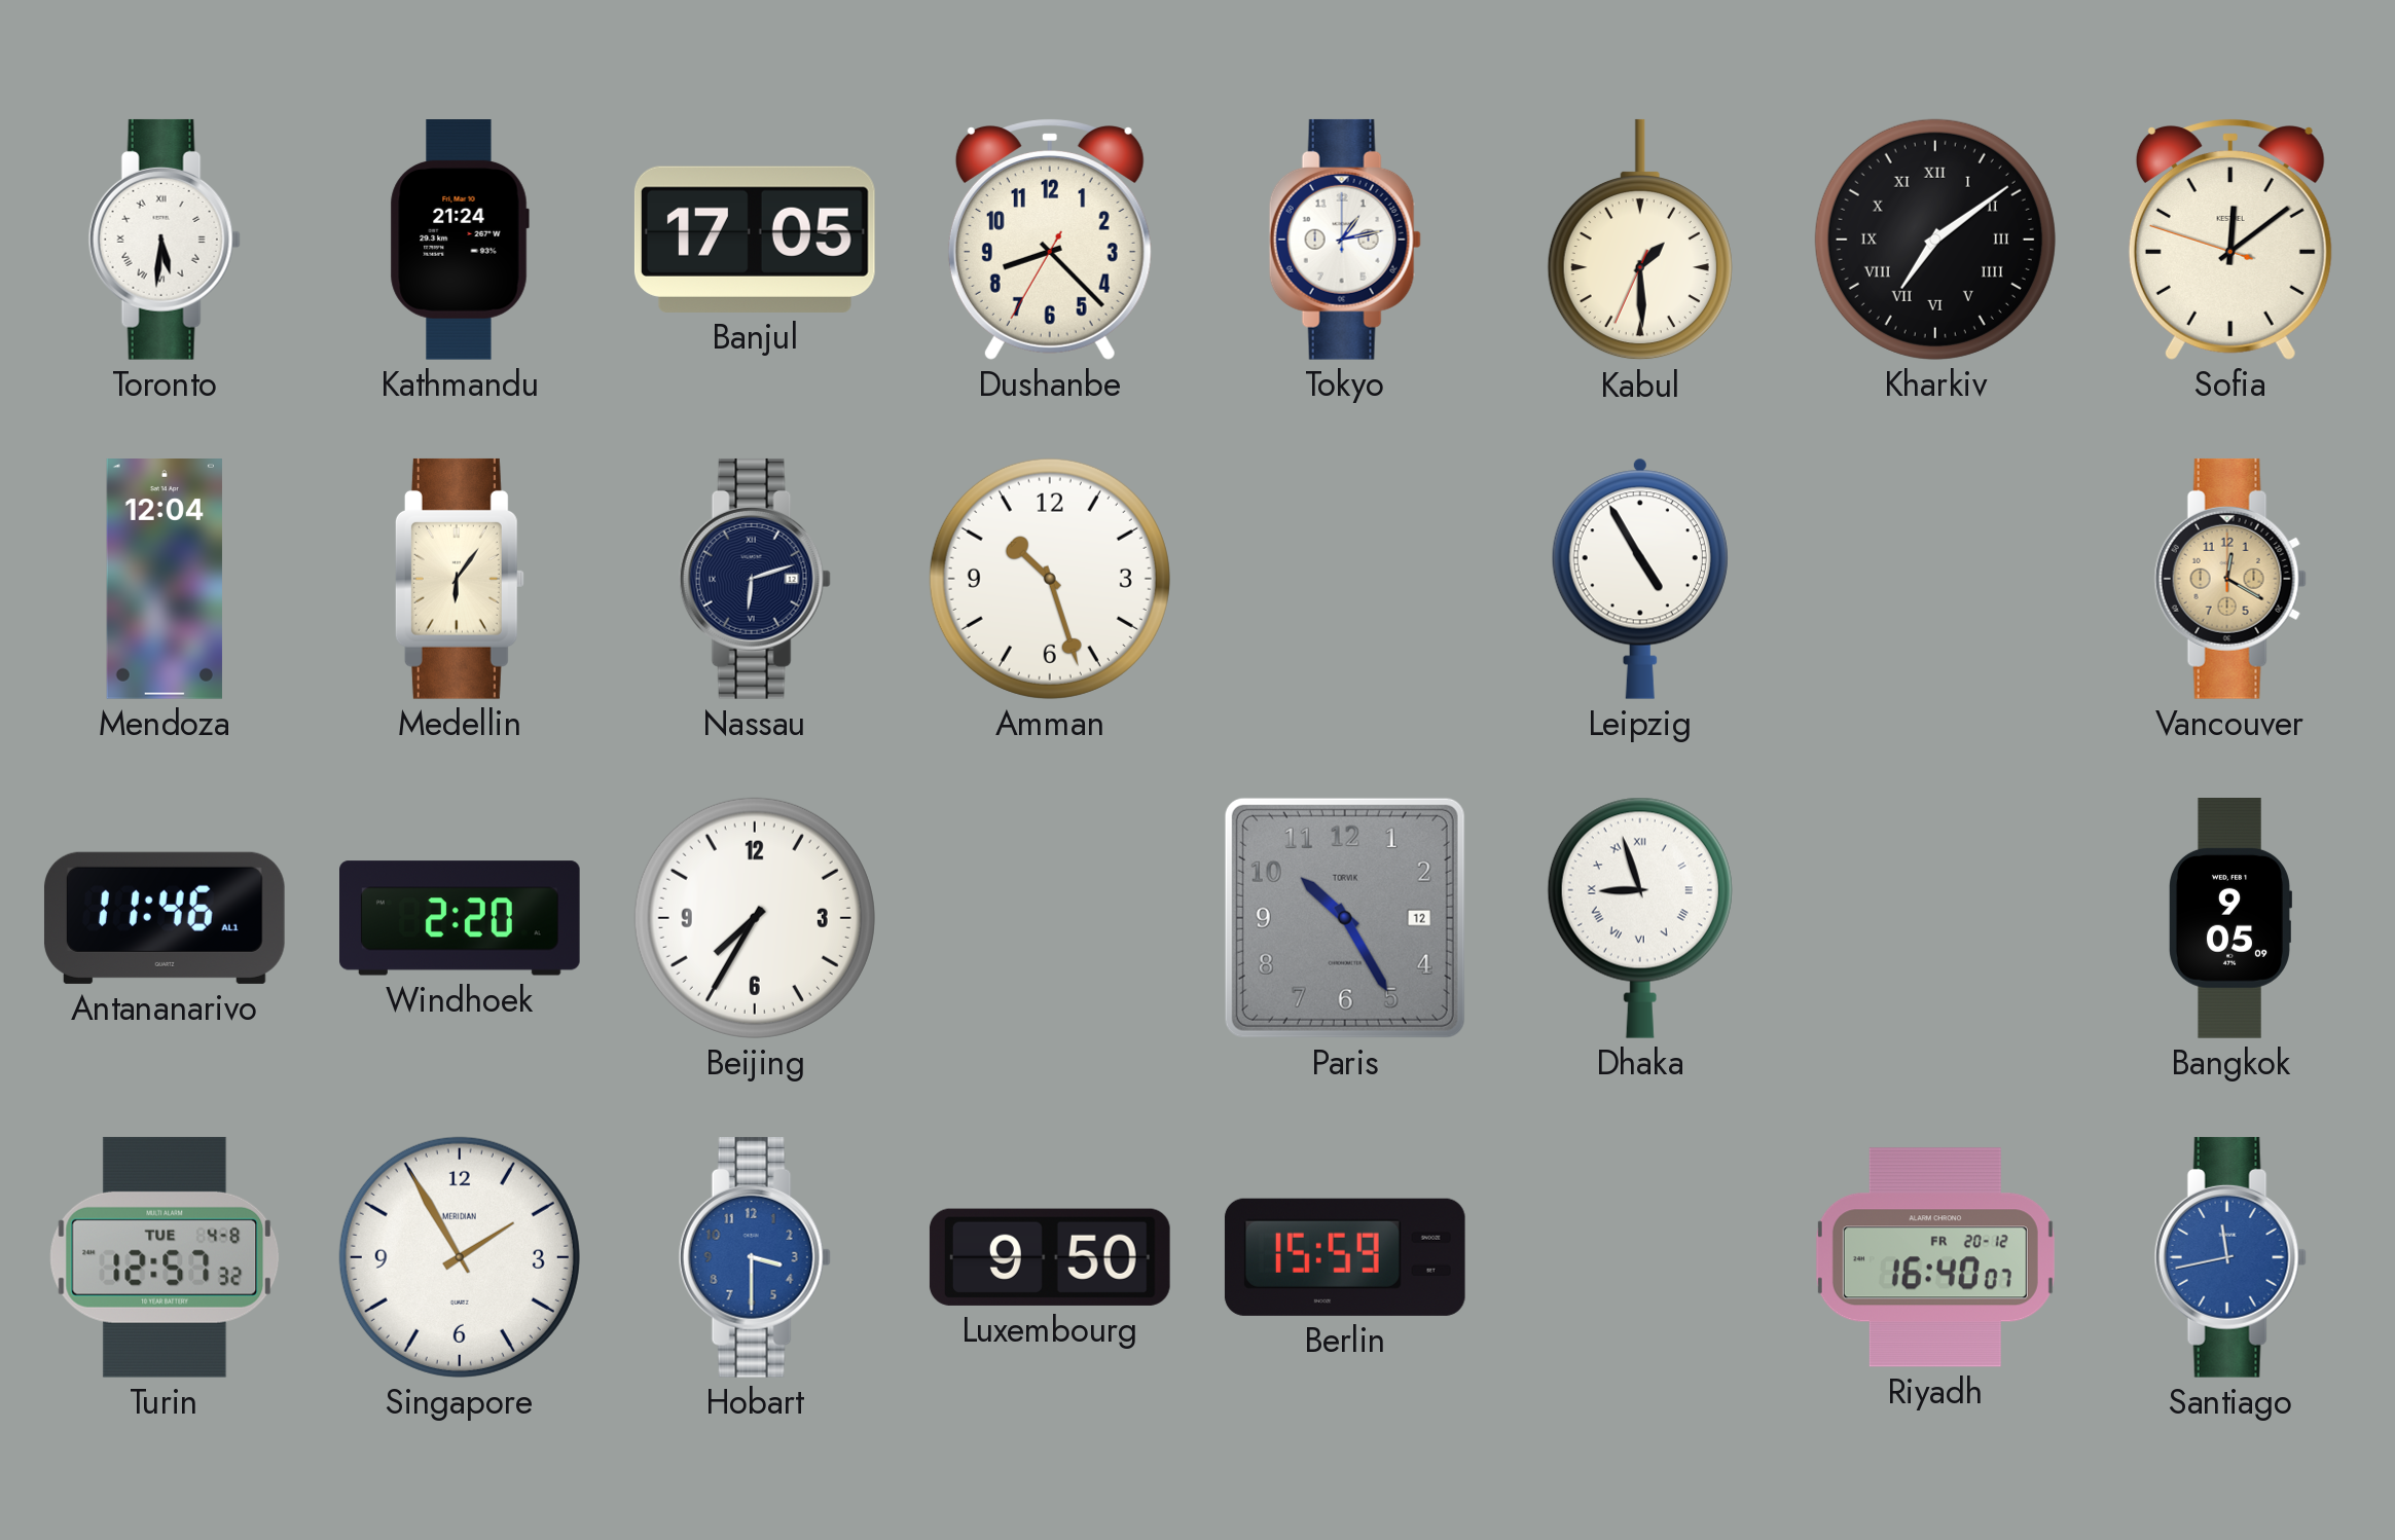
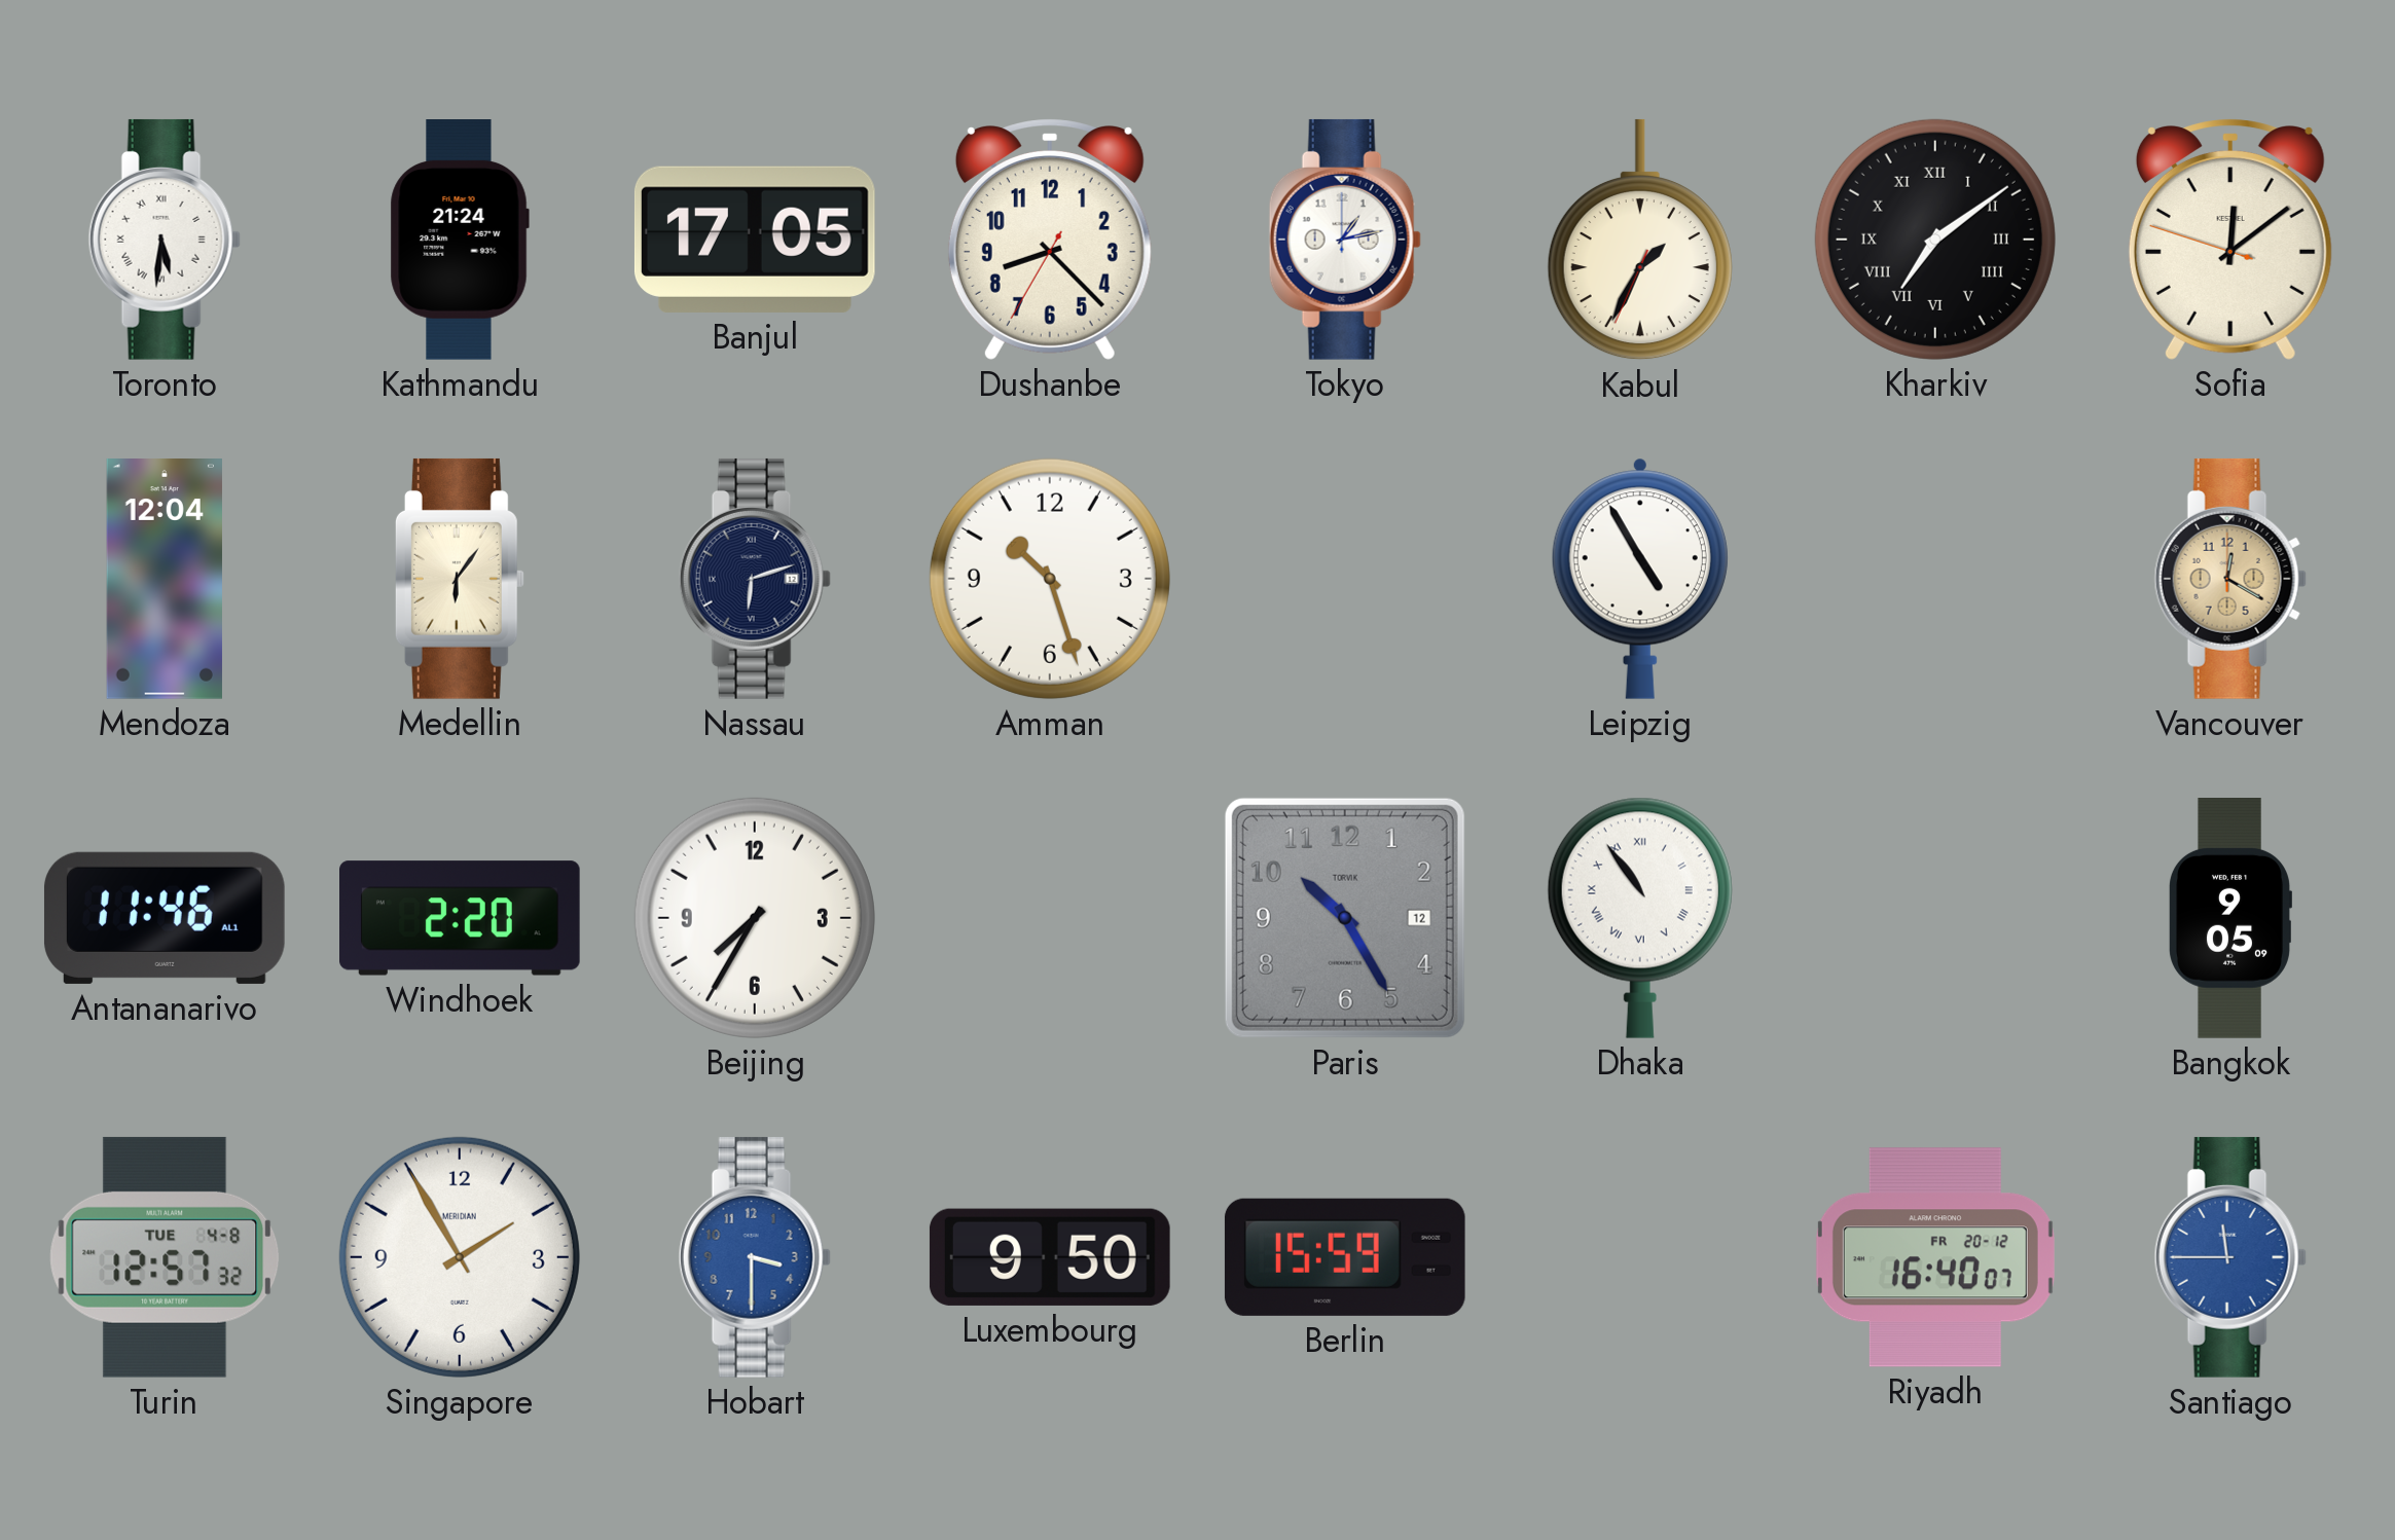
Kabul: 1:29 -> 1:34
Dhaka: 8:57 -> 10:54
Santiago: 11:43 -> 11:45
